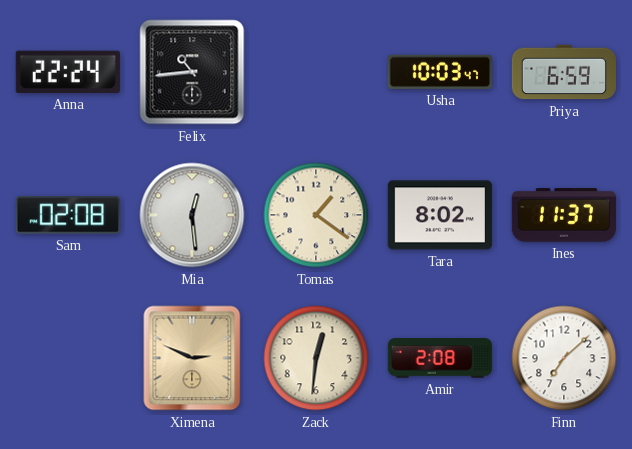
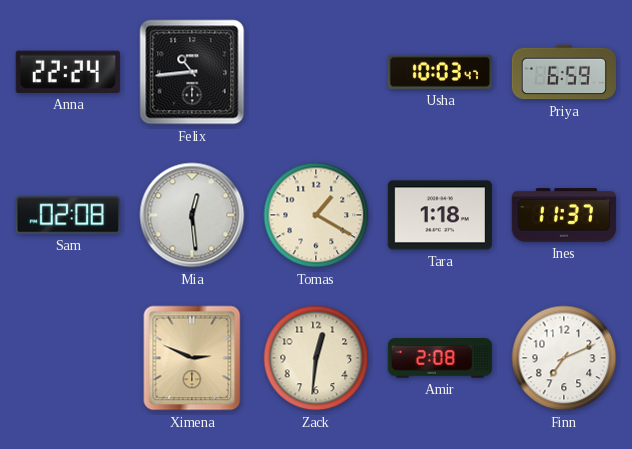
Tomas: 1:21 -> 1:20
Tara: 8:02 -> 1:18
Finn: 7:08 -> 7:11
